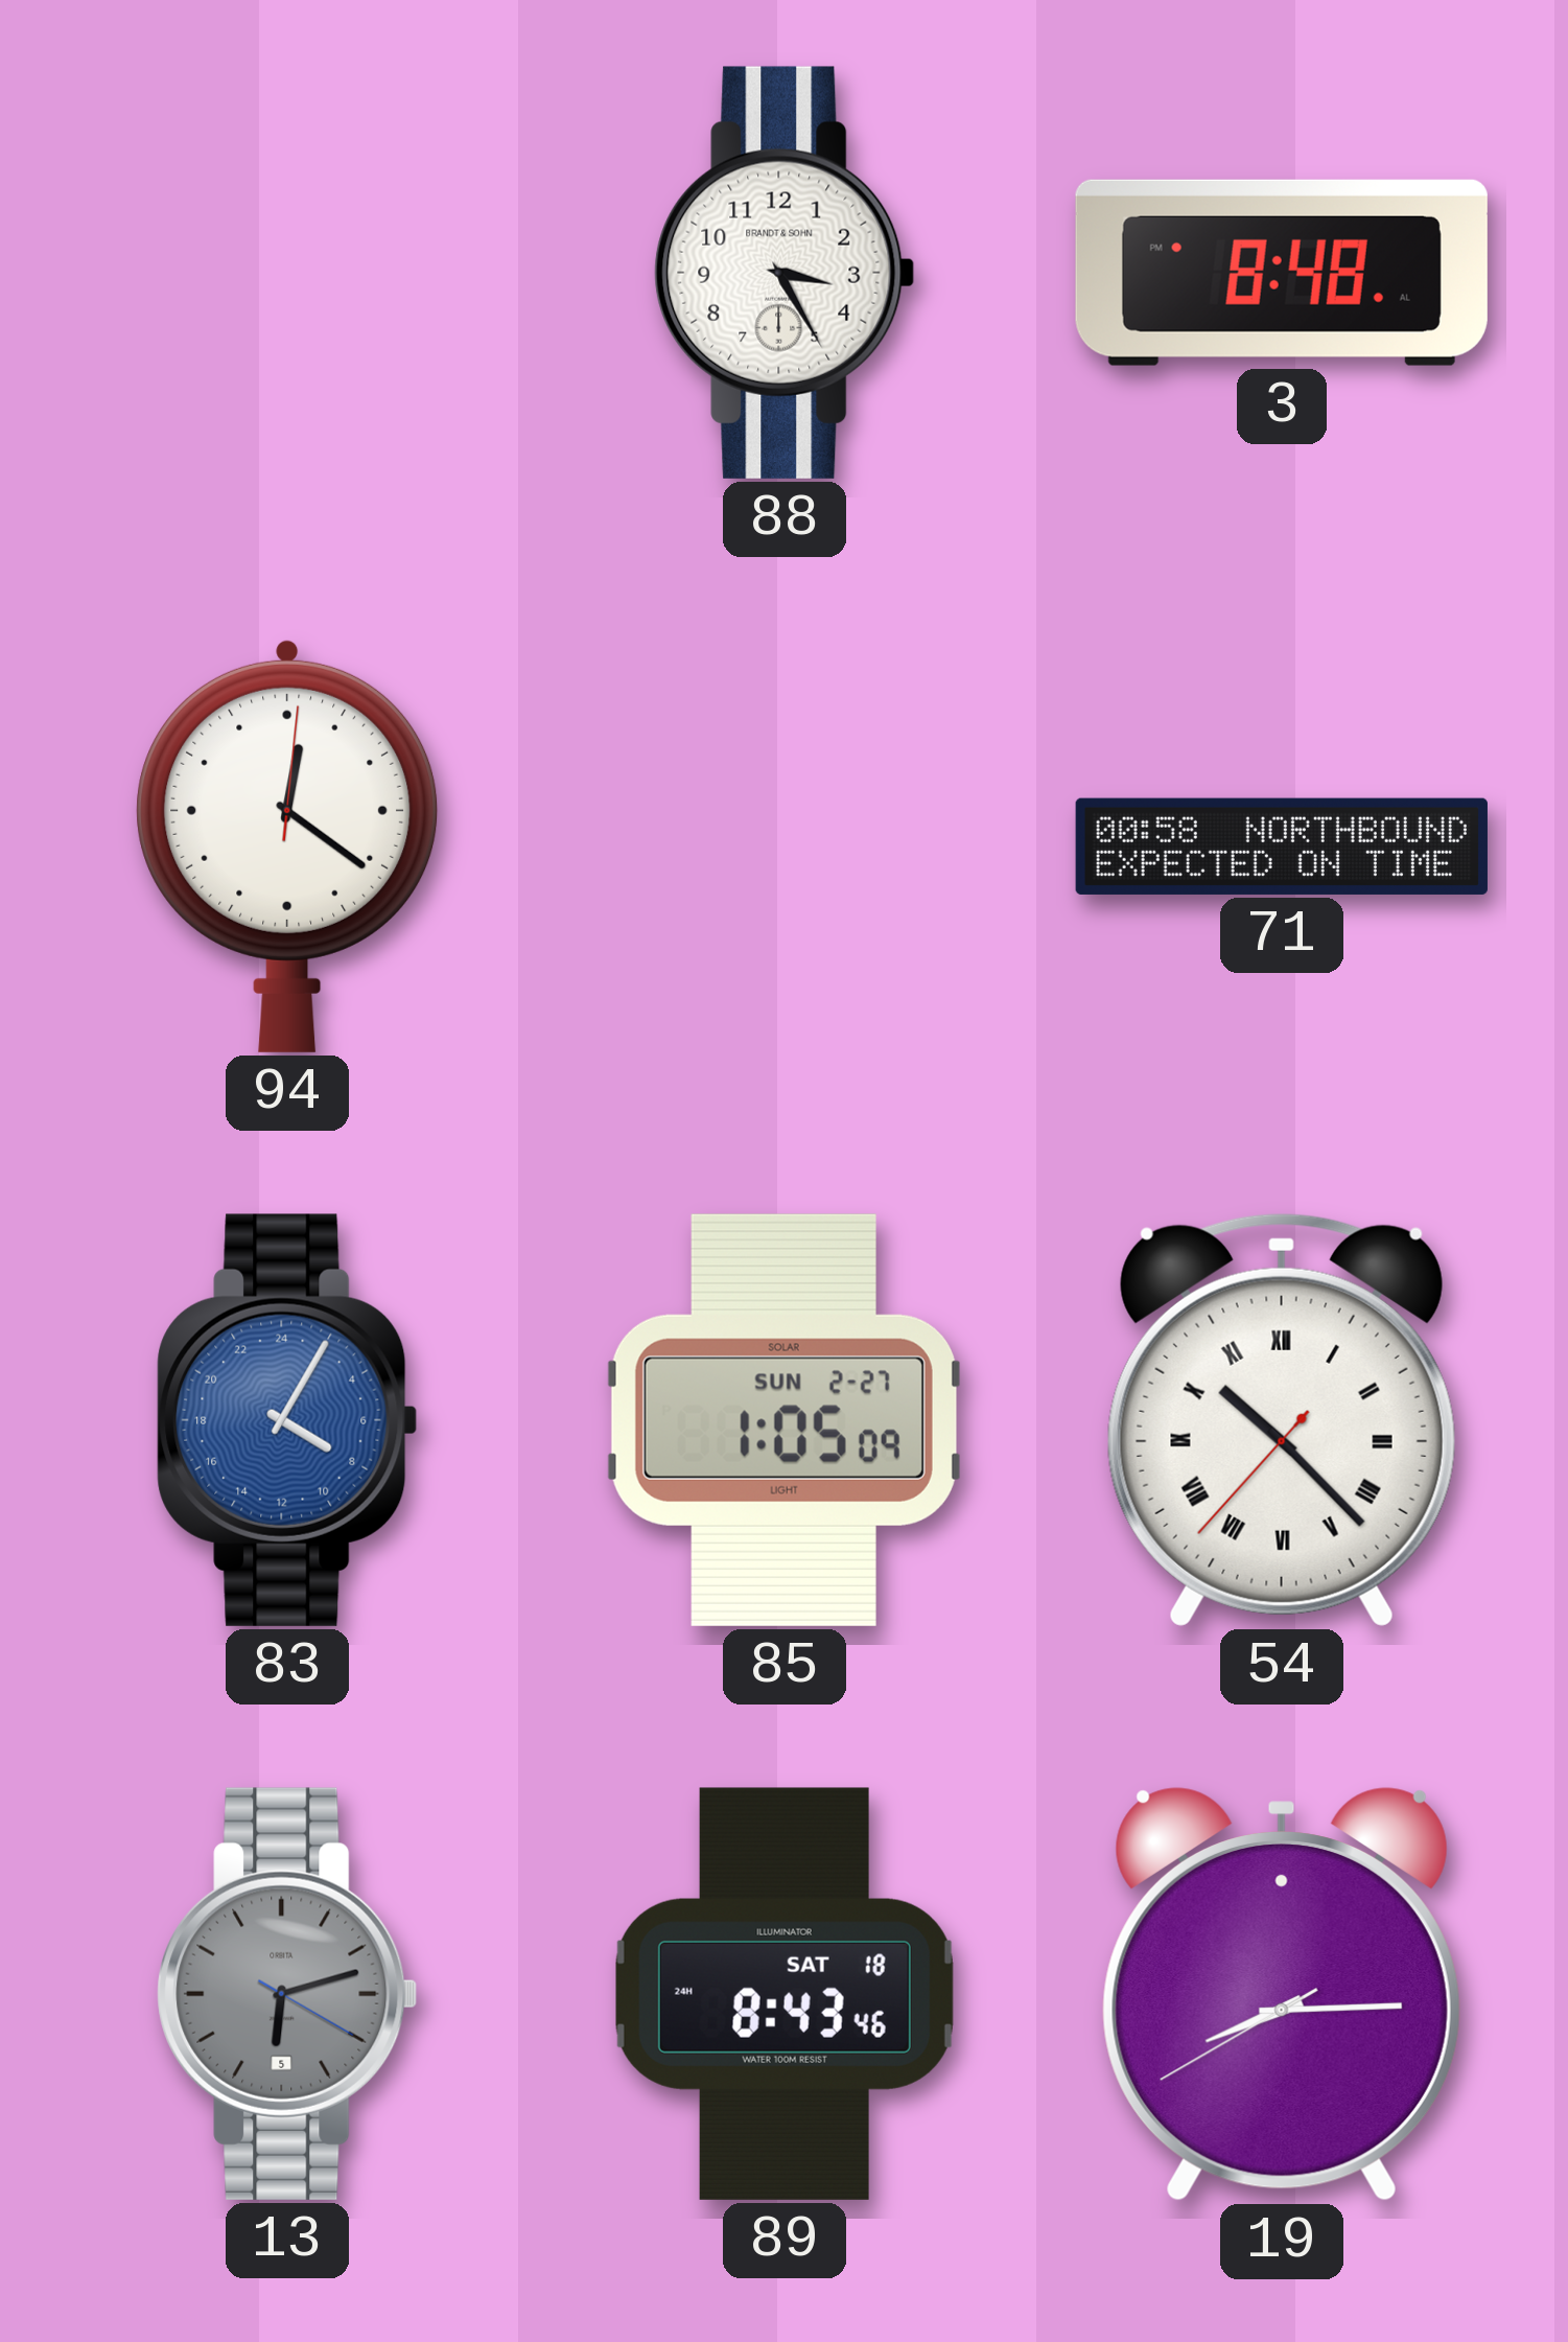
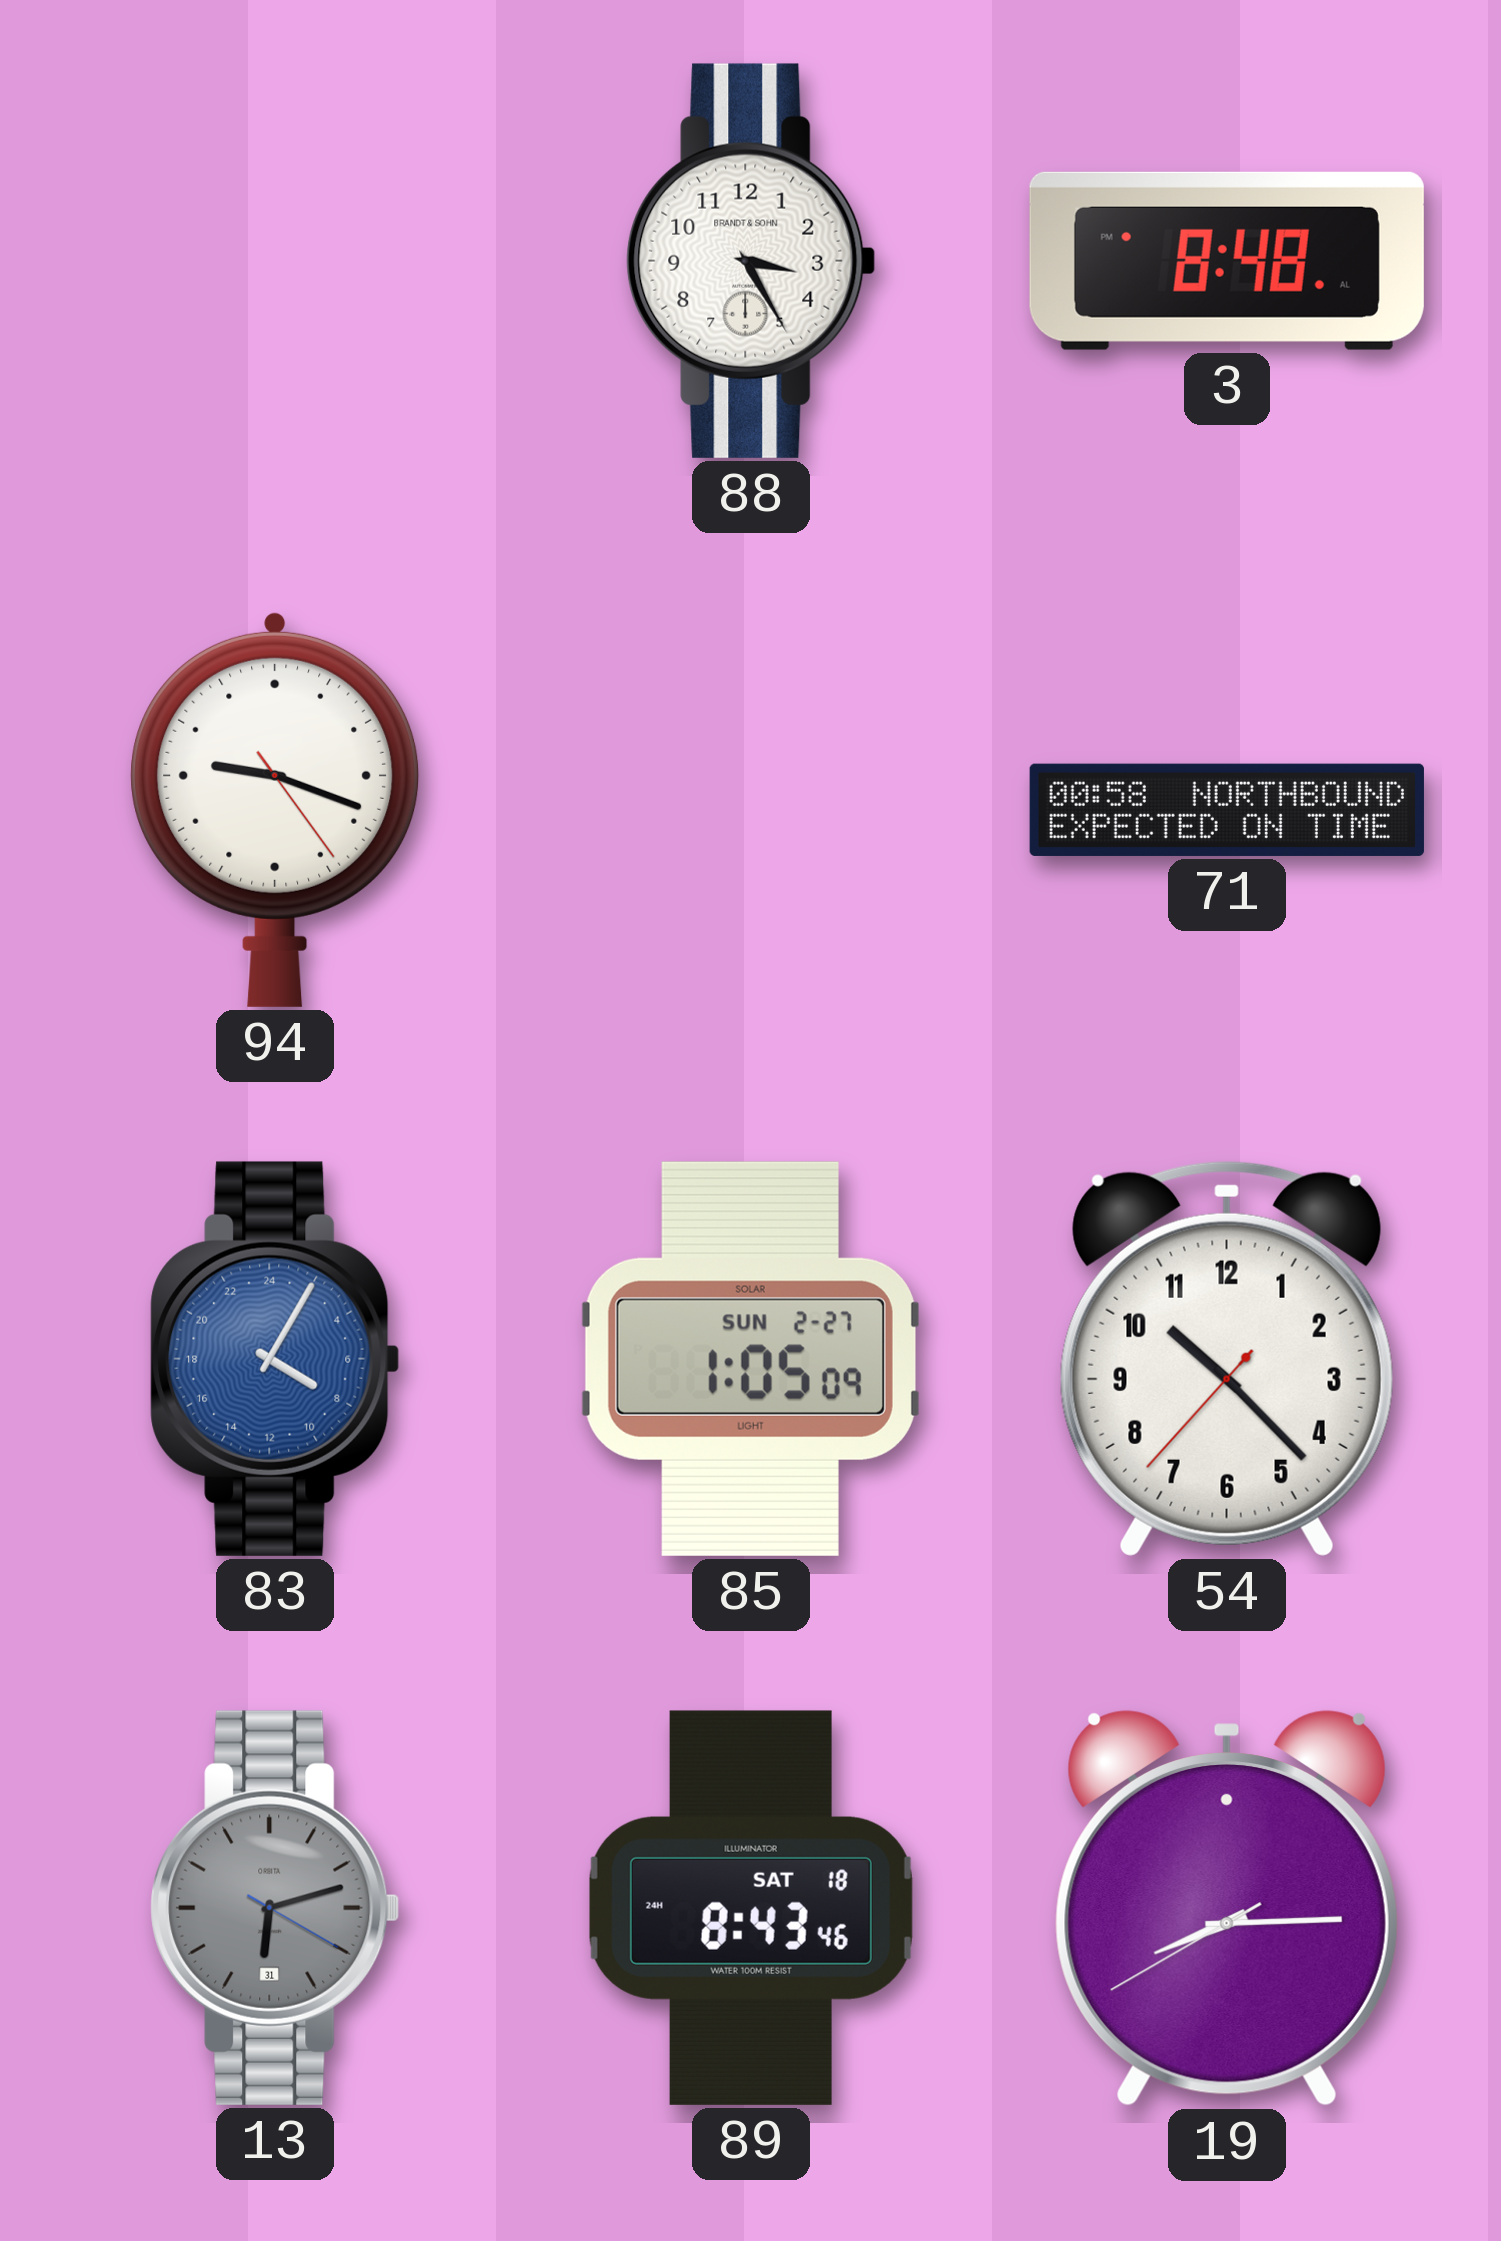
94: 12:21 -> 9:18
54 numerals: Roman -> Arabic
13 date: 5 -> 31
